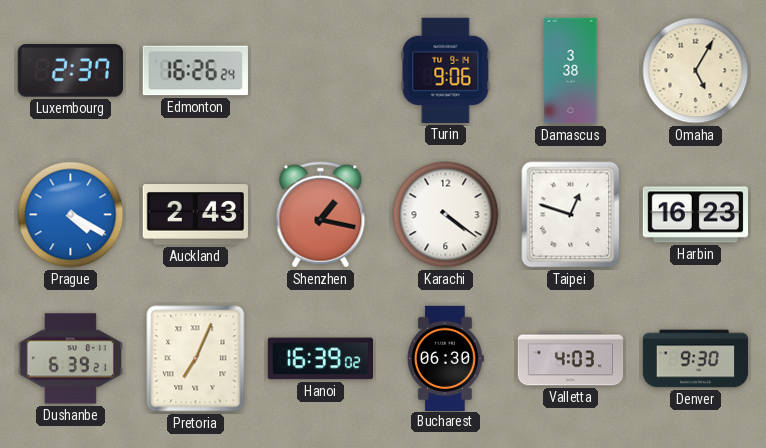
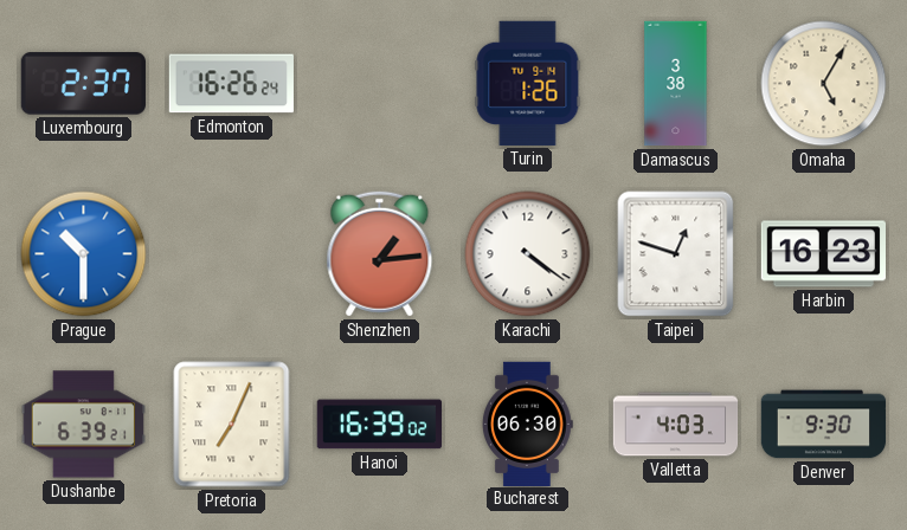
Turin: 9:06 -> 1:26
Prague: 4:20 -> 10:30
Auckland: 2:43 -> none
Shenzhen: 1:17 -> 1:14
